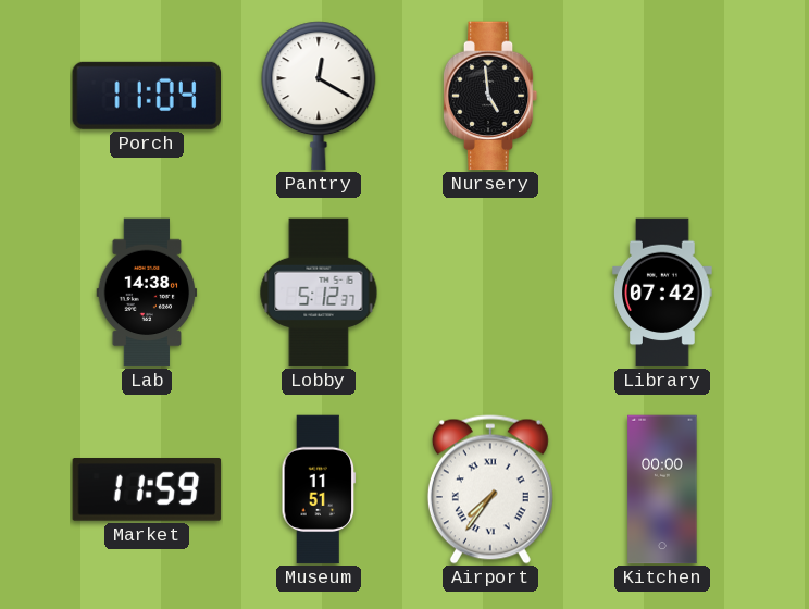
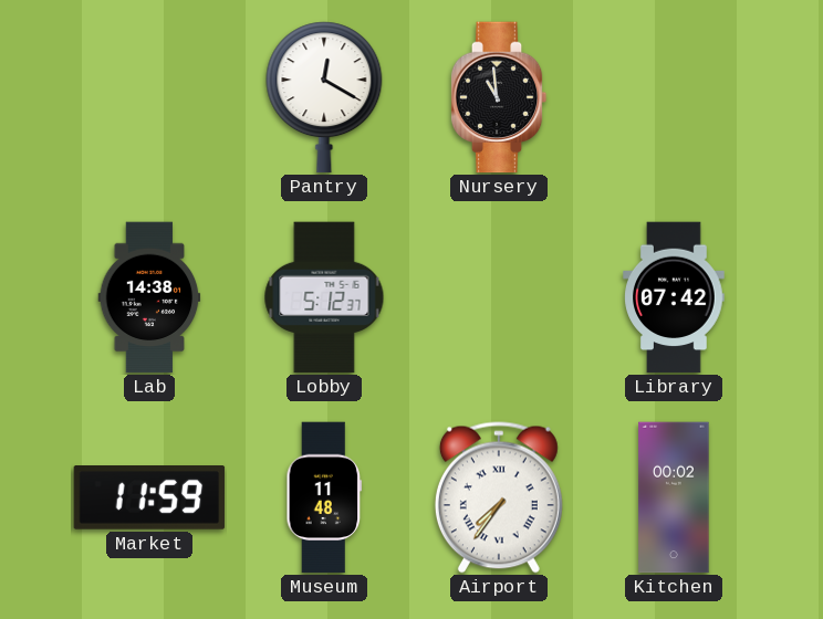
Porch: 11:04 -> none
Nursery: 4:59 -> 10:59
Museum: 11:51 -> 11:48
Kitchen: 00:00 -> 00:02
